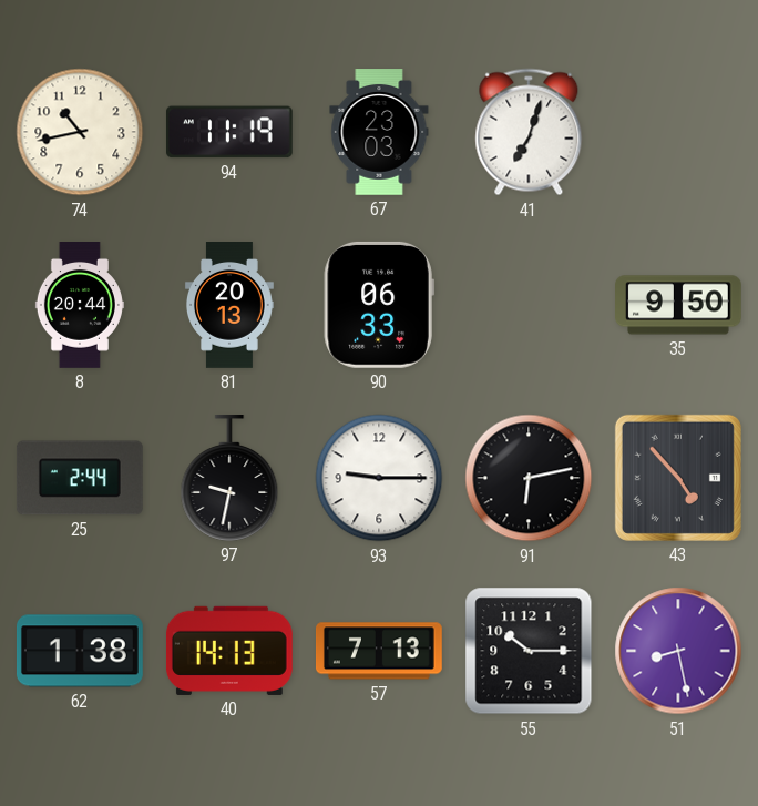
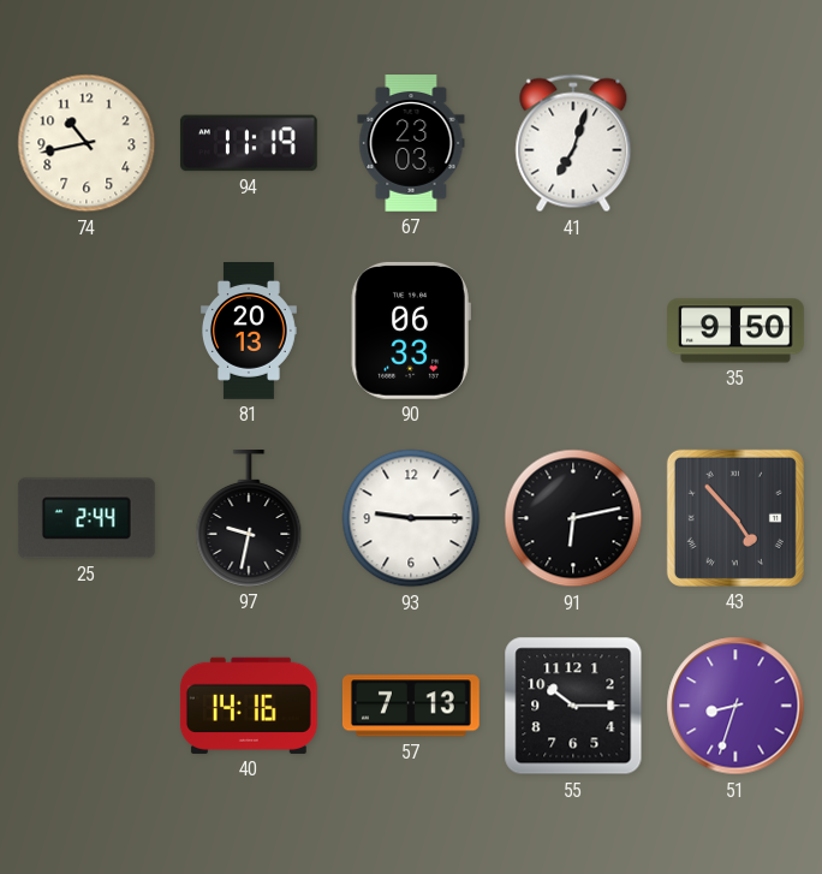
8: 20:44 -> none
62: 1:38 -> none
40: 14:13 -> 14:16
51: 8:28 -> 8:33
